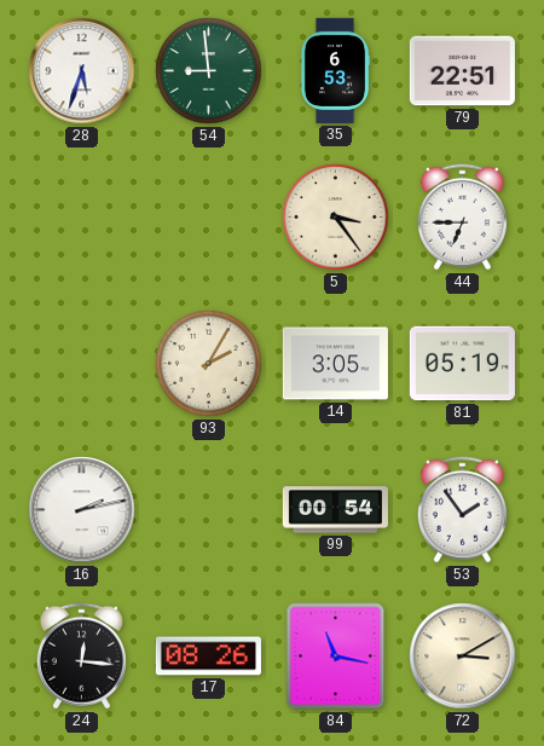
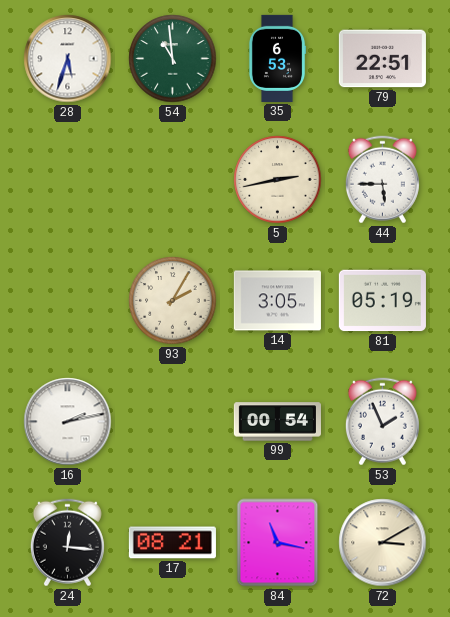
54: 8:59 -> 10:59
5: 3:24 -> 2:43
44: 6:45 -> 5:45
53: 1:54 -> 1:56
17: 08:26 -> 08:21
